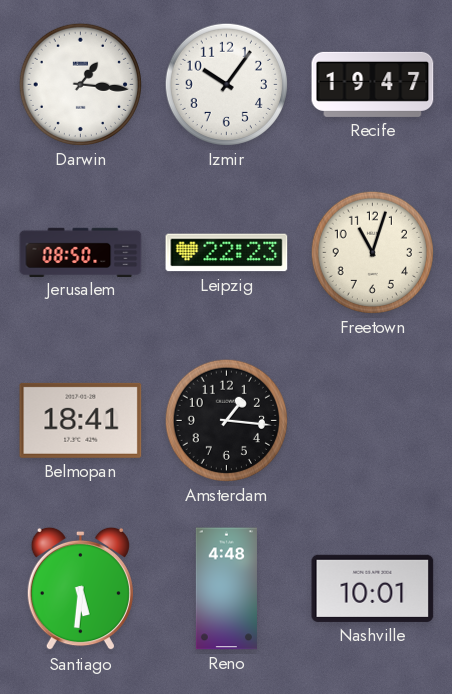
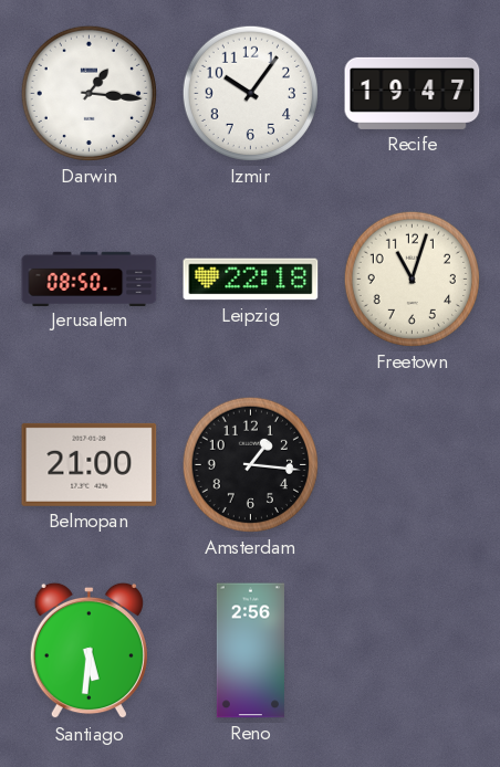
Leipzig: 22:23 -> 22:18
Belmopan: 18:41 -> 21:00
Reno: 4:48 -> 2:56
Nashville: 10:01 -> none
